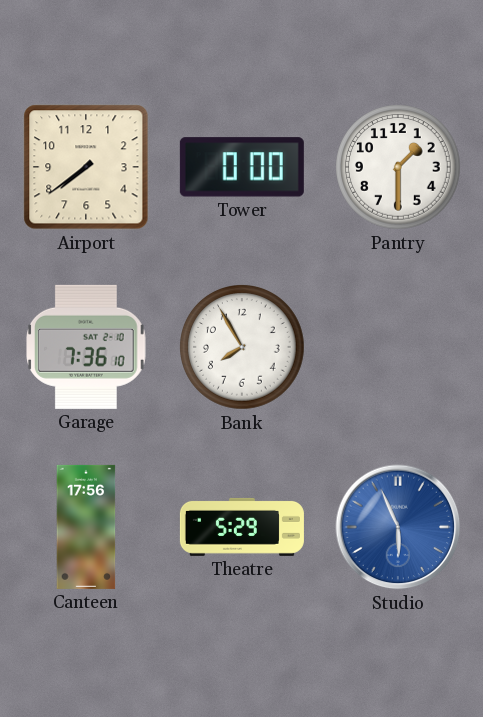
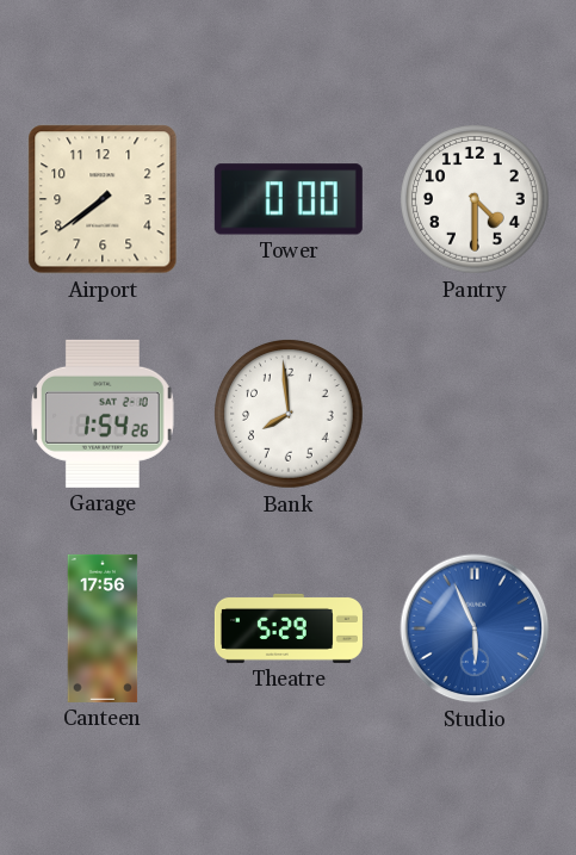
Pantry: 1:30 -> 4:30
Garage: 7:36 -> 1:54
Bank: 7:55 -> 7:59
